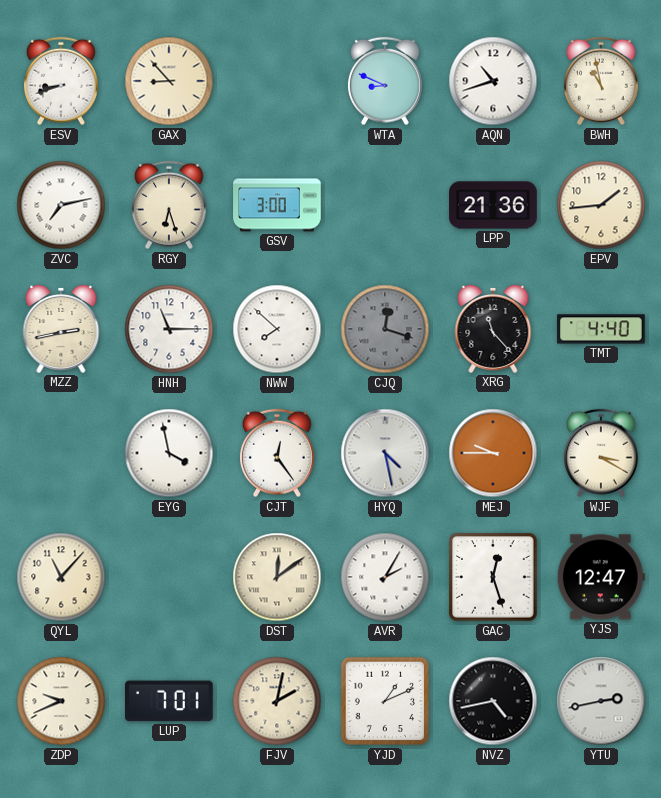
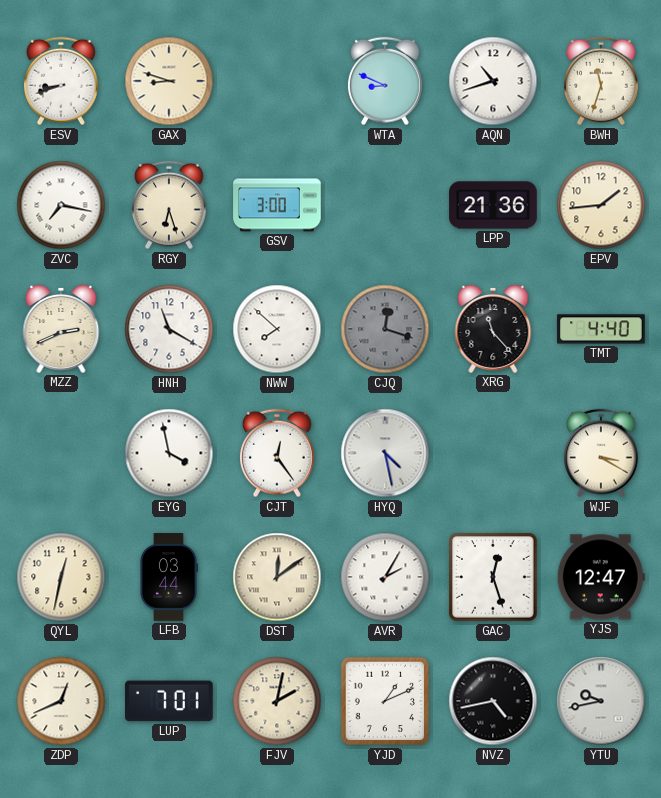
GAX: 8:53 -> 8:48
BWH: 10:58 -> 11:33
ZVC: 7:13 -> 7:17
MZZ: 2:43 -> 2:41
HNH: 11:15 -> 11:20
MEJ: 9:45 -> none
QYL: 11:07 -> 12:32
LFB: none -> 03:44
ZDP: 9:41 -> 12:41
YTU: 2:43 -> 9:43
